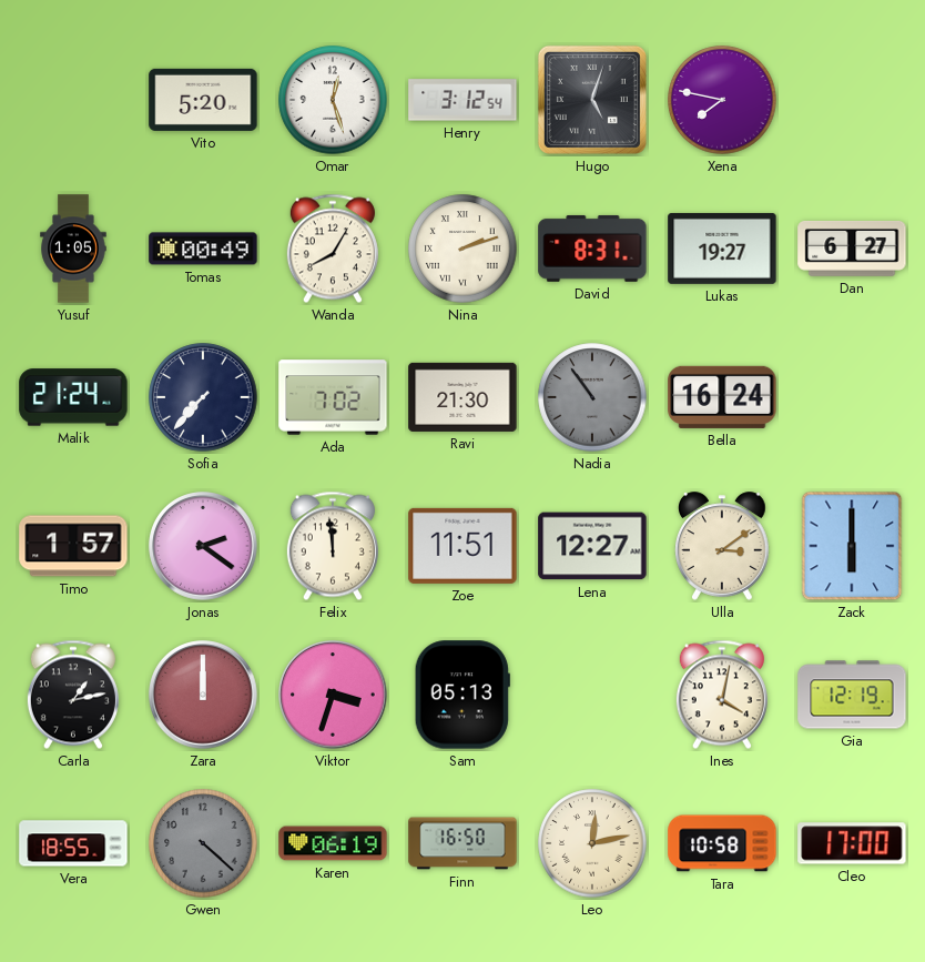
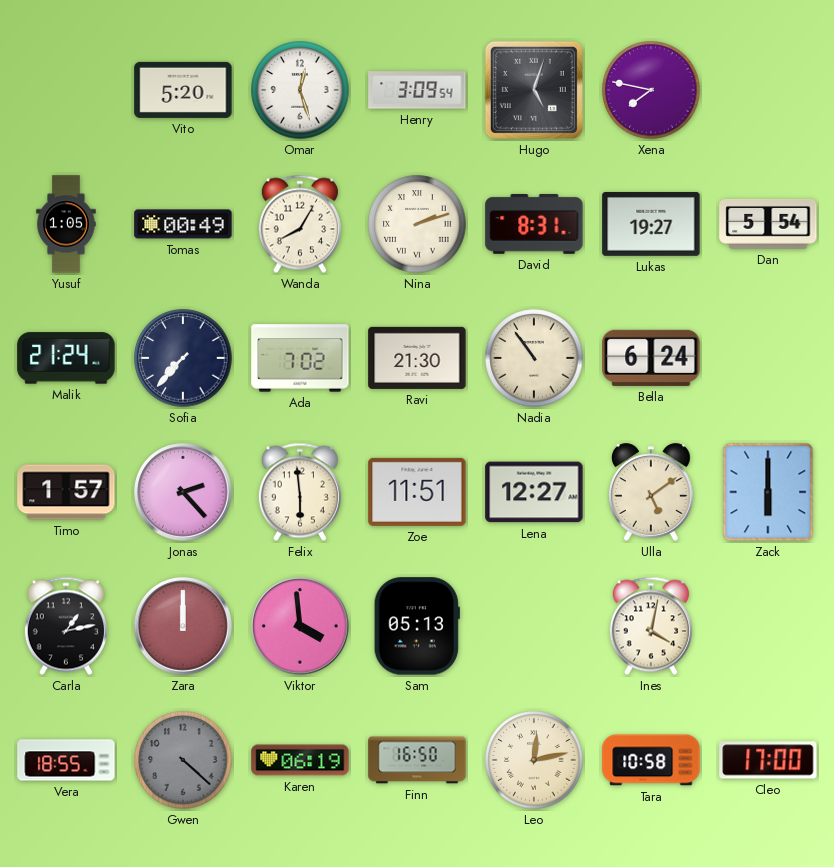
Henry: 3:12 -> 3:09
Dan: 6:27 -> 5:54
Nadia dial: grey -> cream
Bella: 16:24 -> 6:24
Jonas: 2:21 -> 2:23
Felix: 11:59 -> 5:59
Ulla: 3:09 -> 5:09
Viktor: 3:33 -> 3:59
Gia: 12:19 -> none
